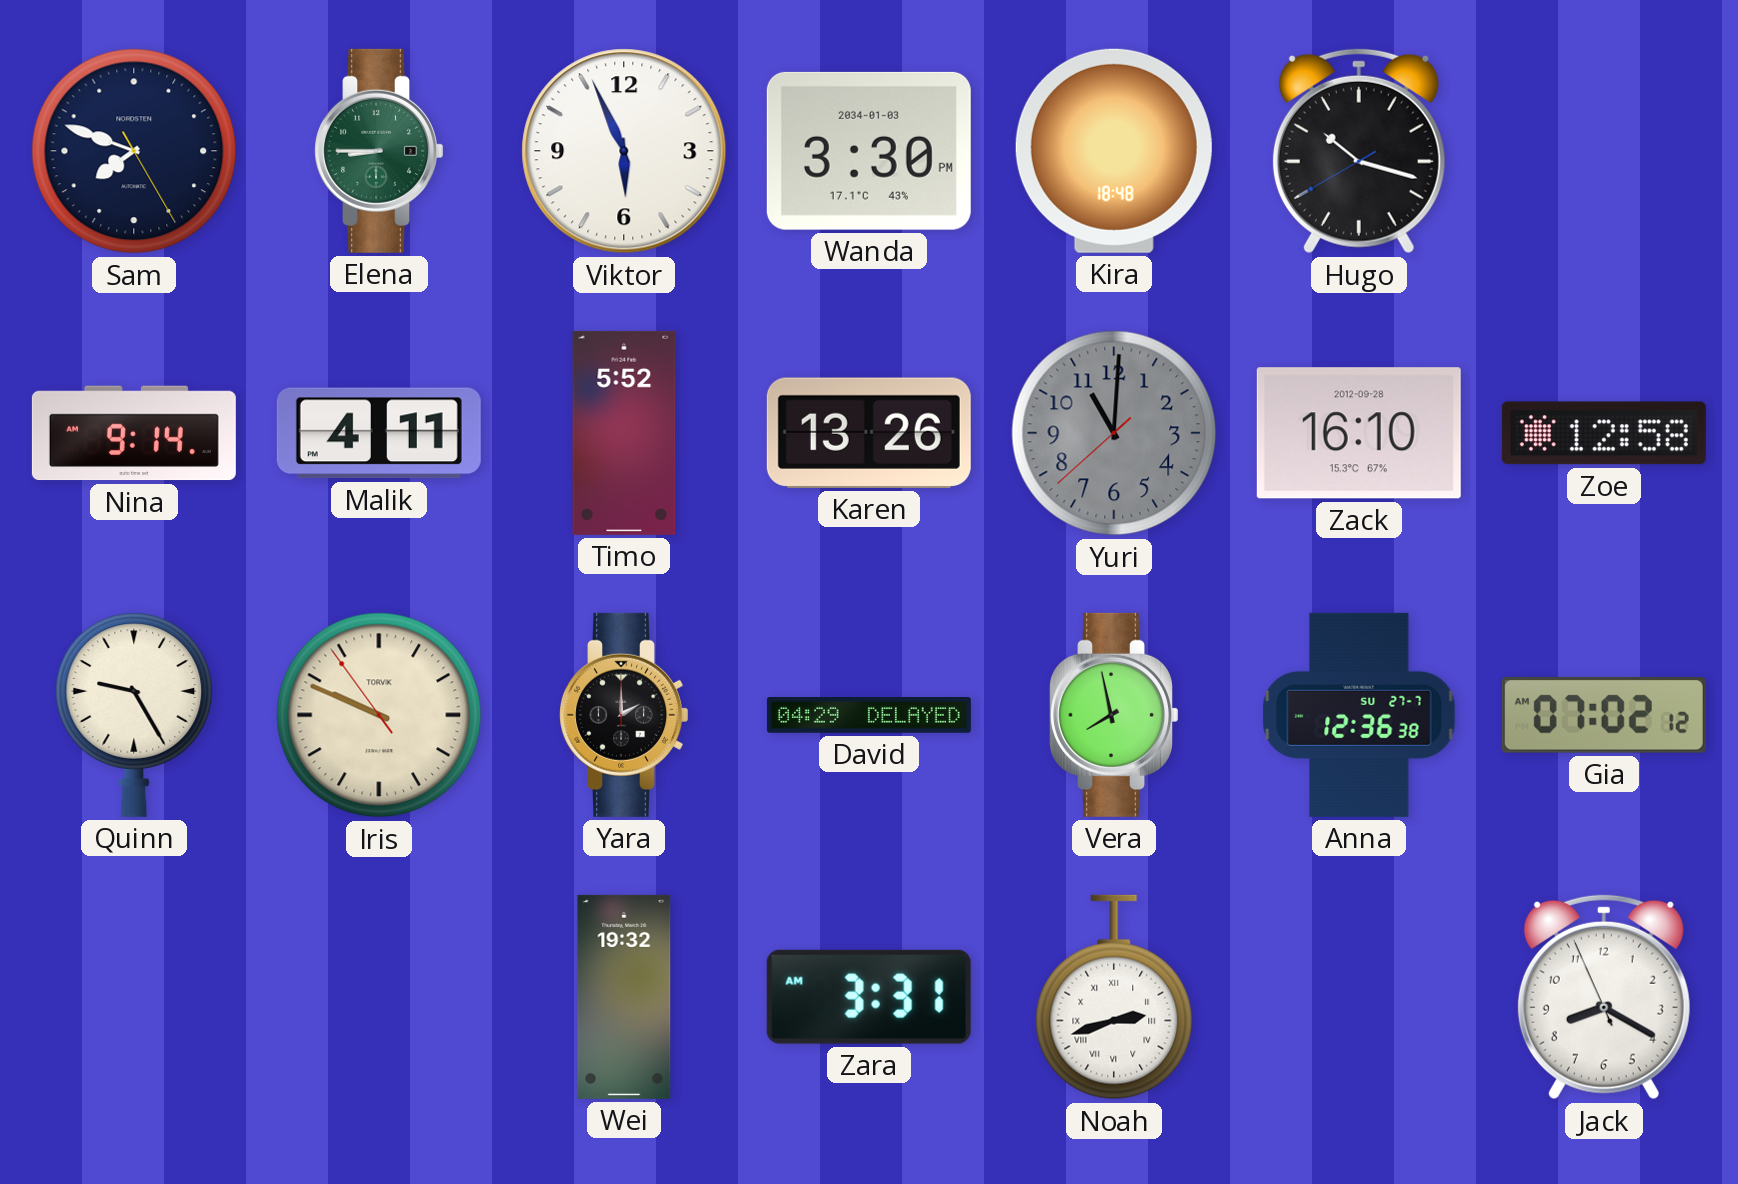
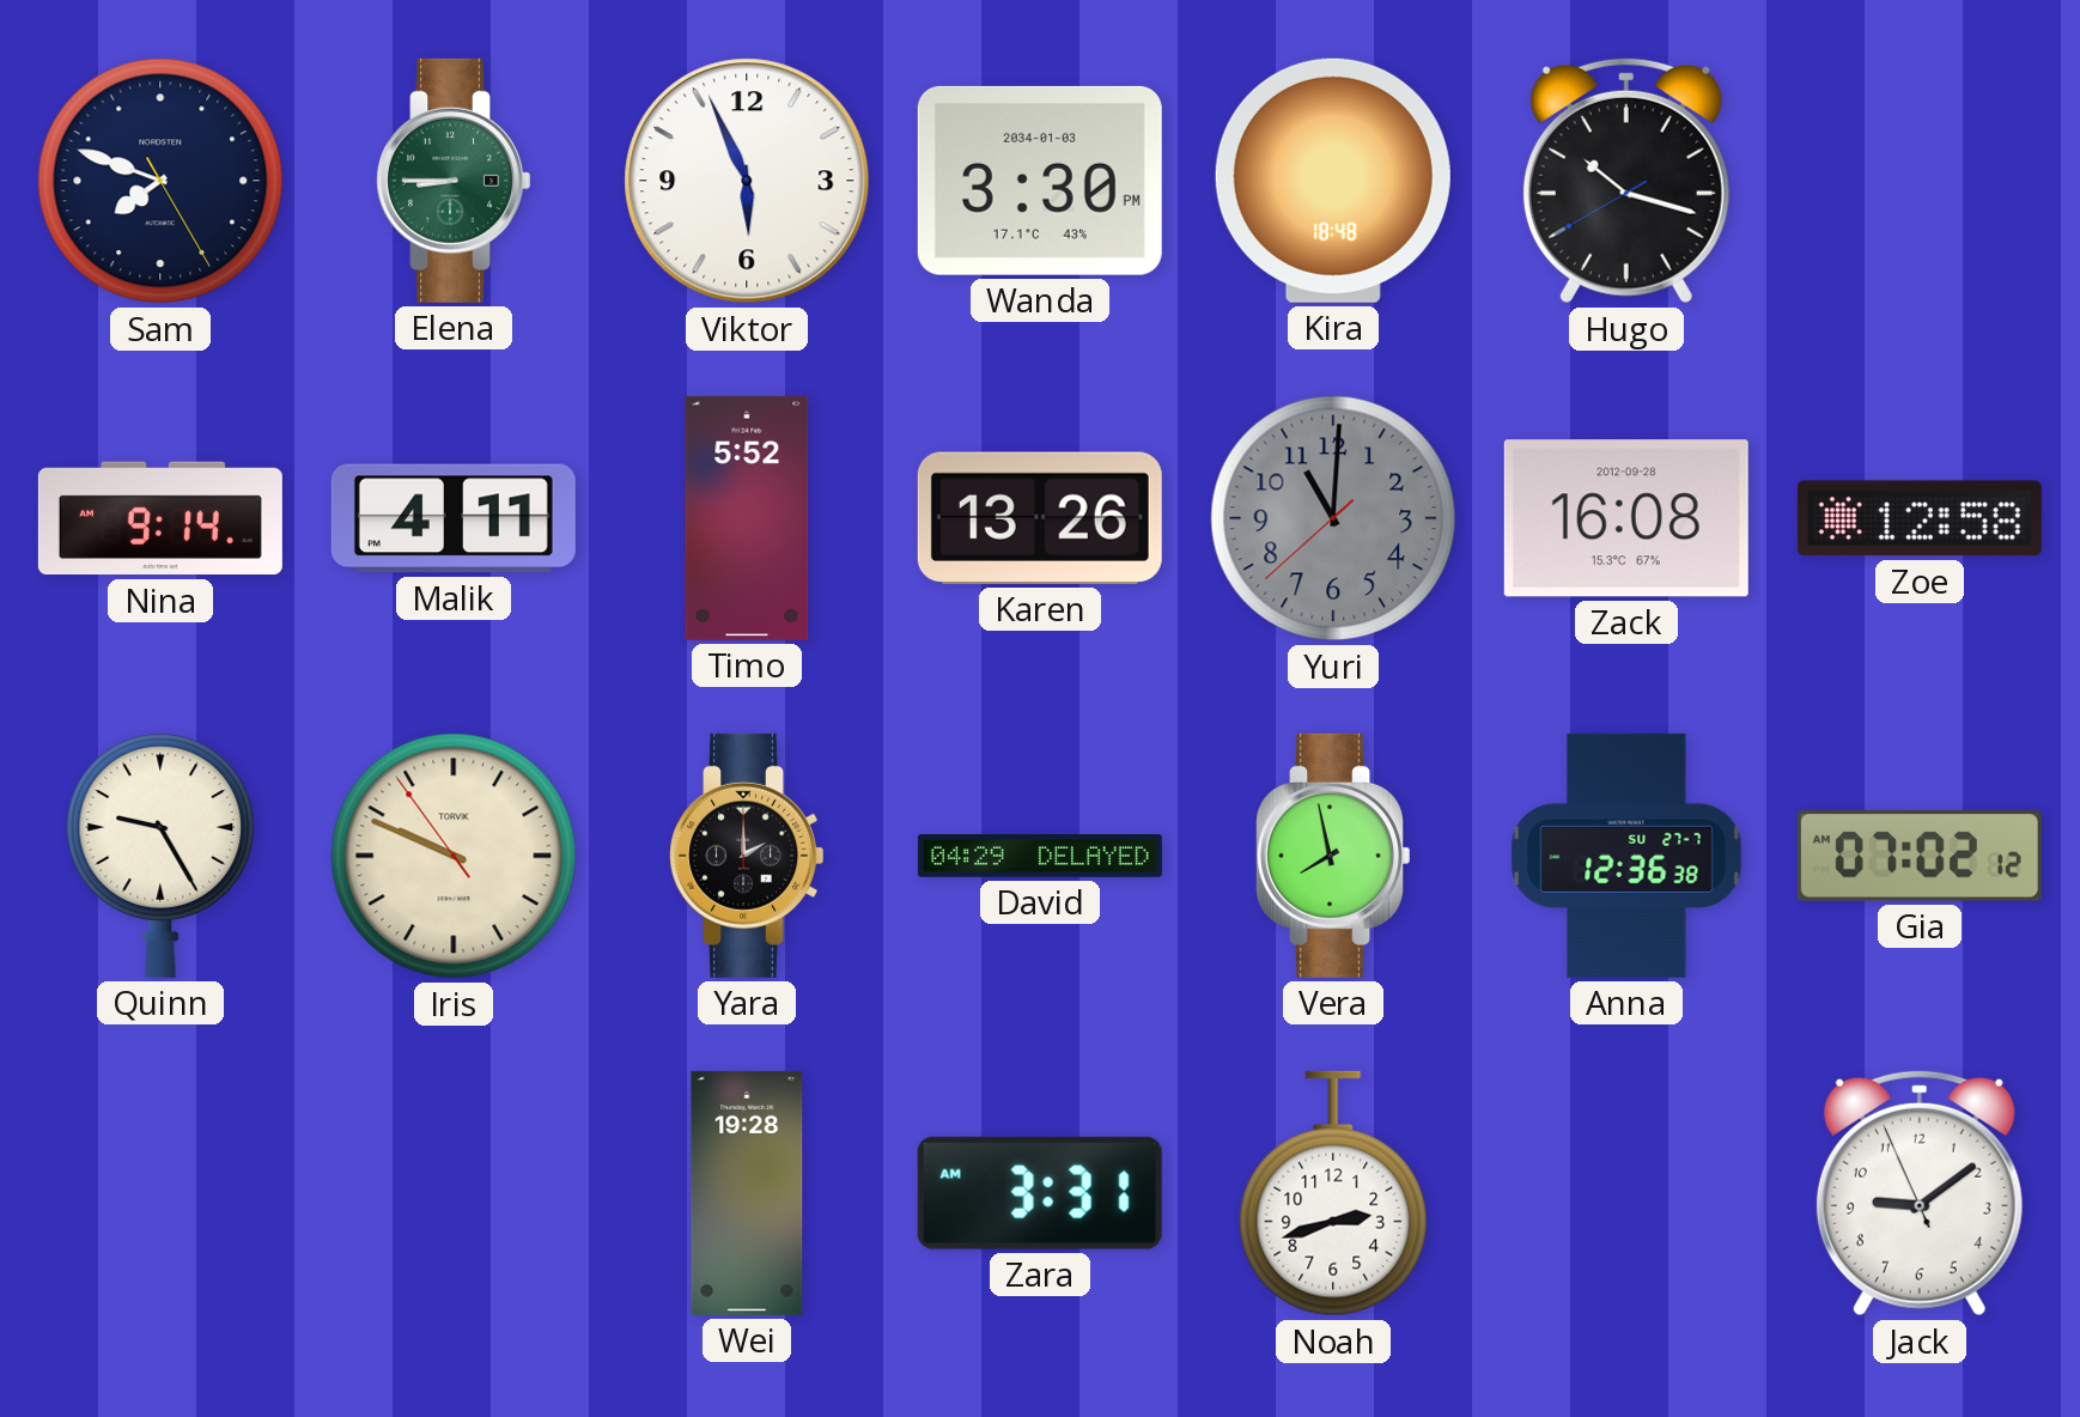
Zack: 16:10 -> 16:08
Wei: 19:32 -> 19:28
Noah numerals: Roman -> Arabic
Jack: 8:19 -> 9:08
